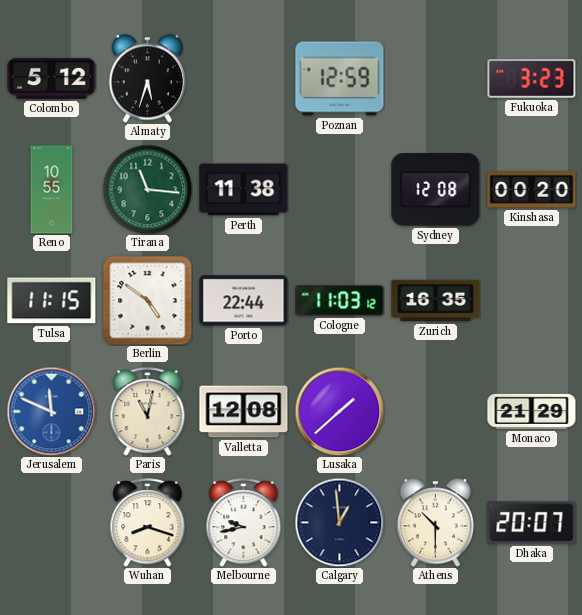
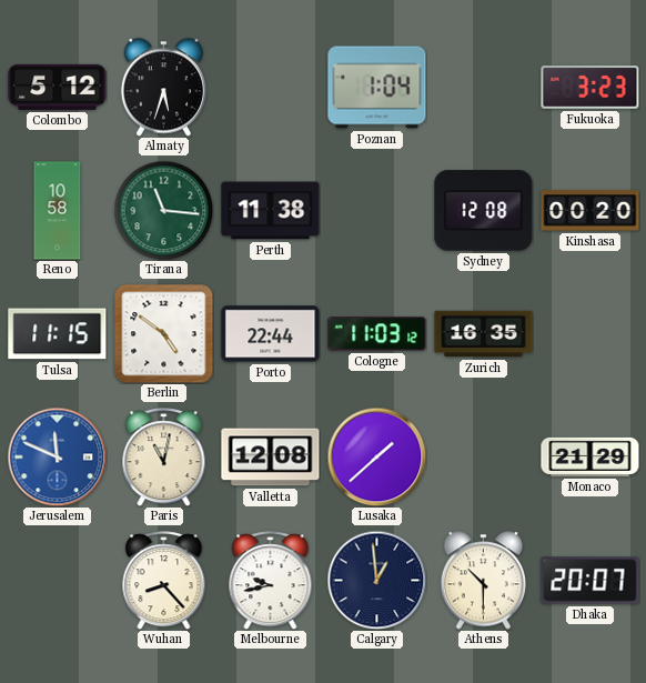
Poznan: 12:59 -> 1:04
Reno: 10:55 -> 10:58
Wuhan: 8:18 -> 8:23
